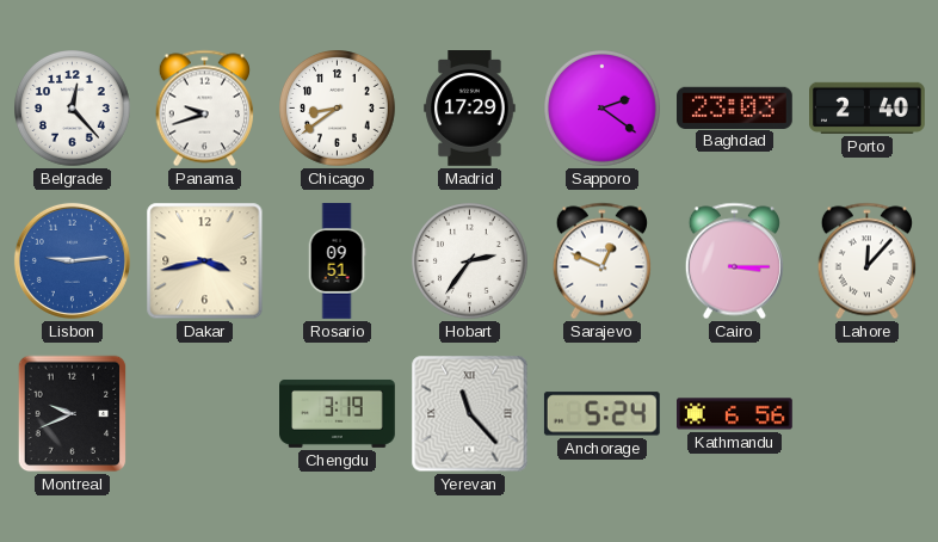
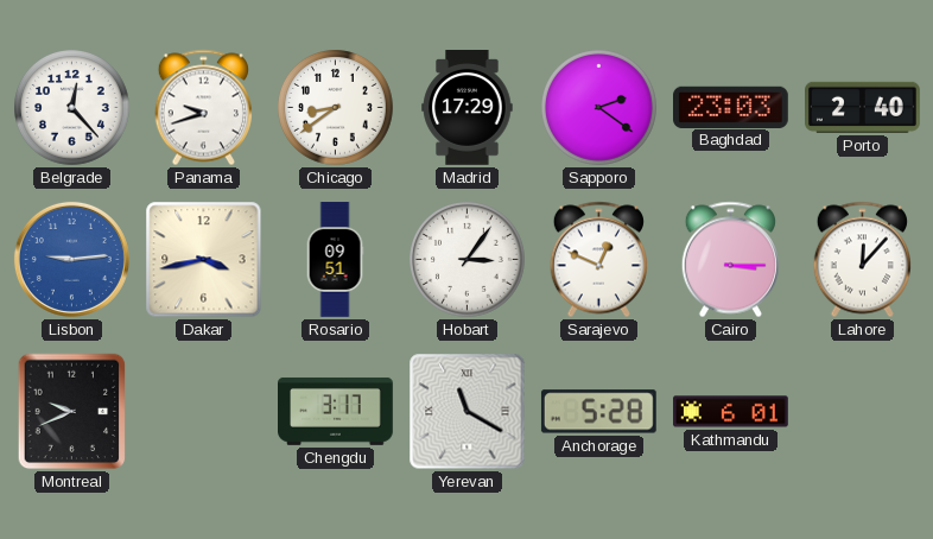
Hobart: 2:36 -> 3:06
Chengdu: 3:19 -> 3:17
Yerevan: 11:23 -> 11:20
Anchorage: 5:24 -> 5:28
Kathmandu: 6:56 -> 6:01
